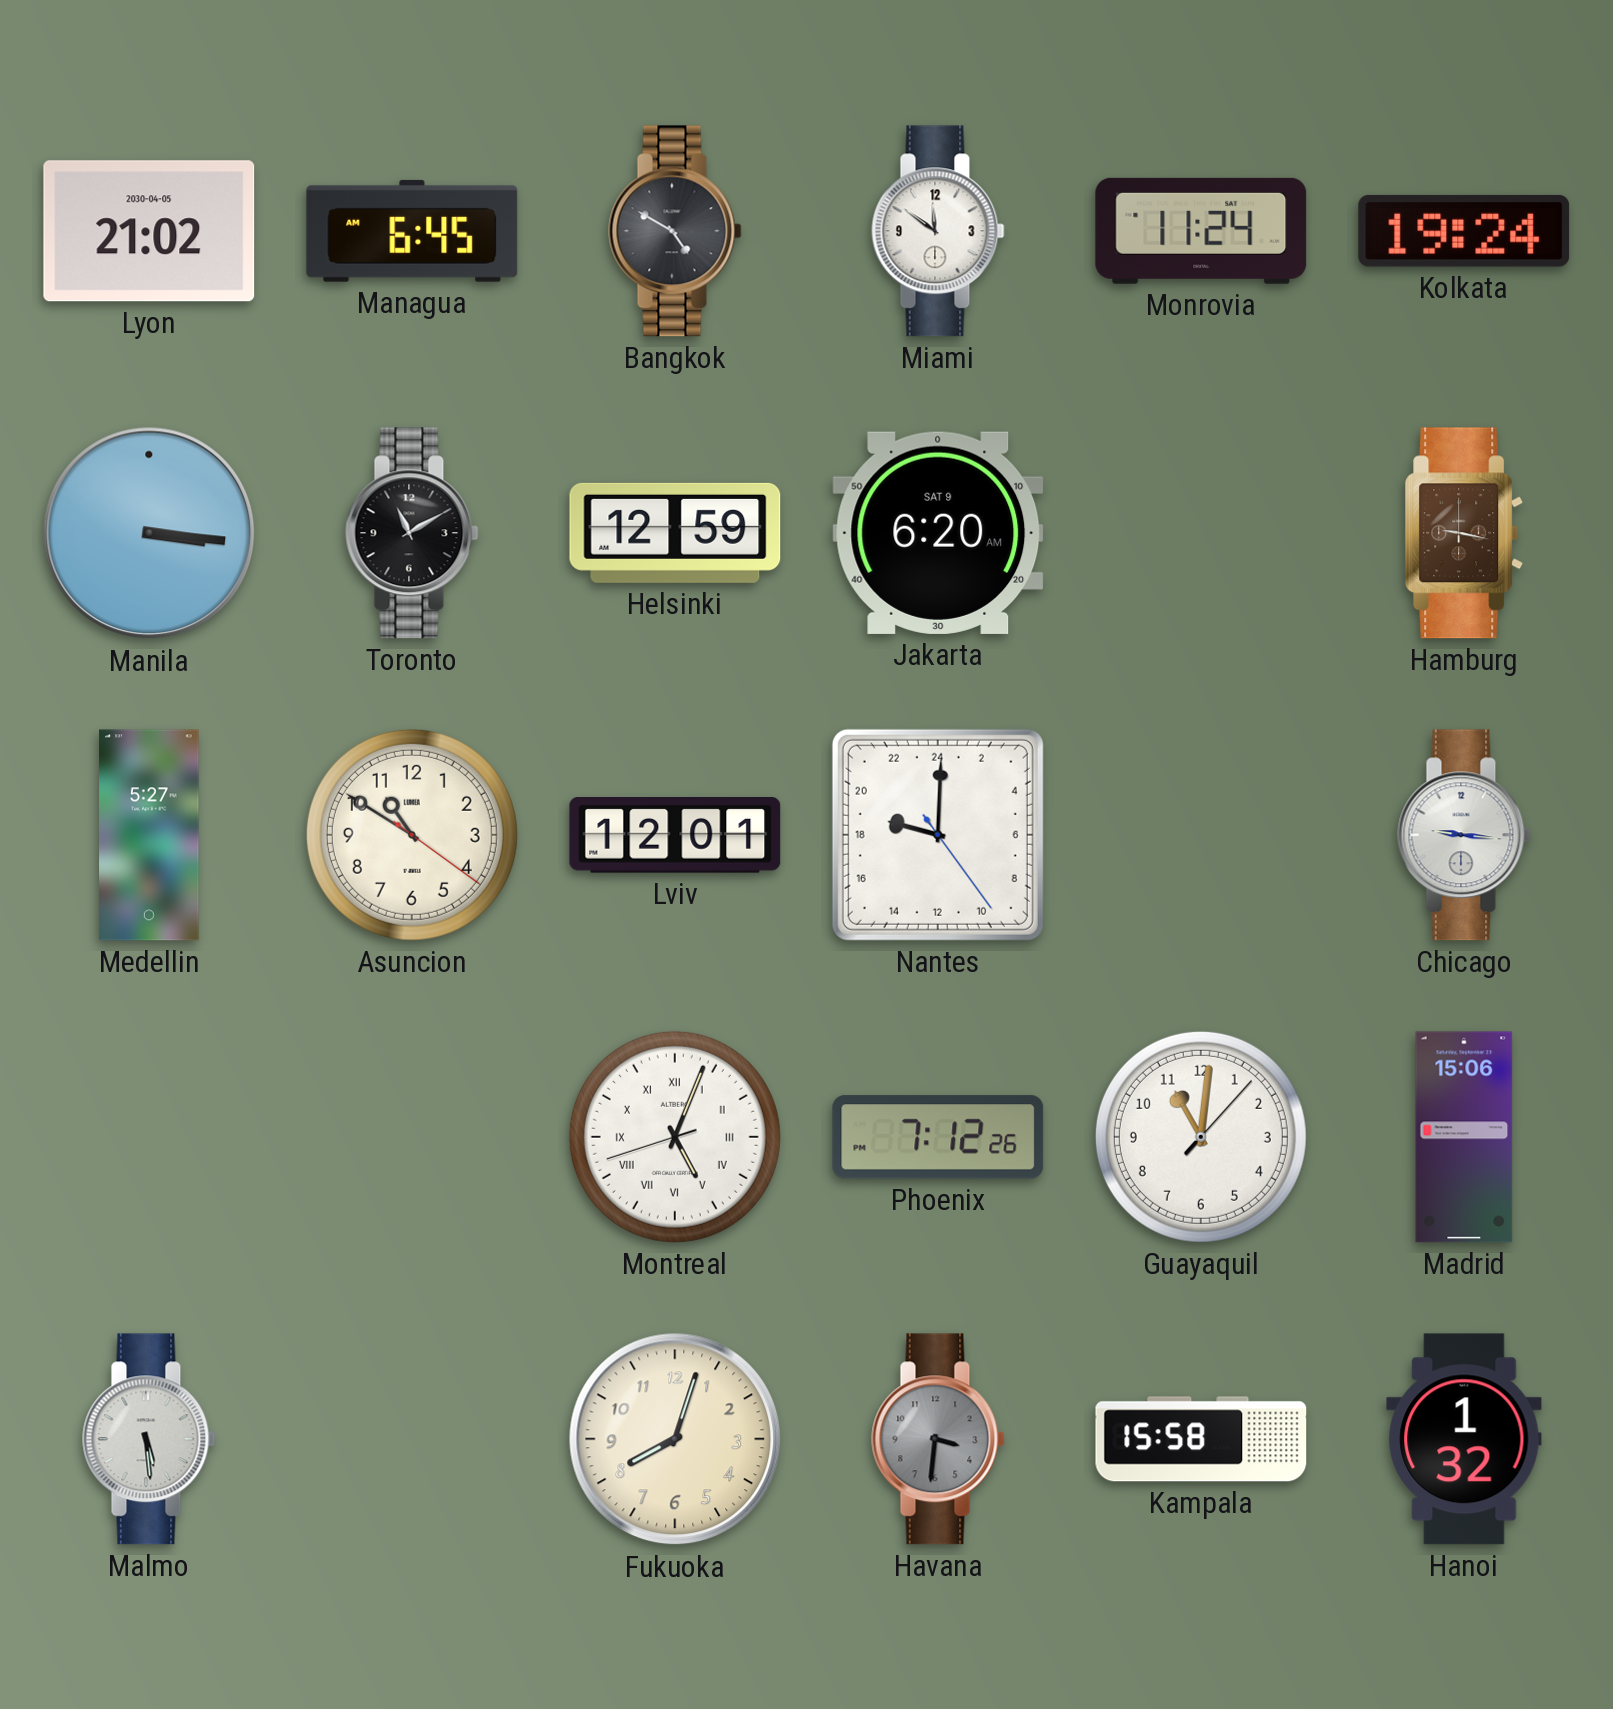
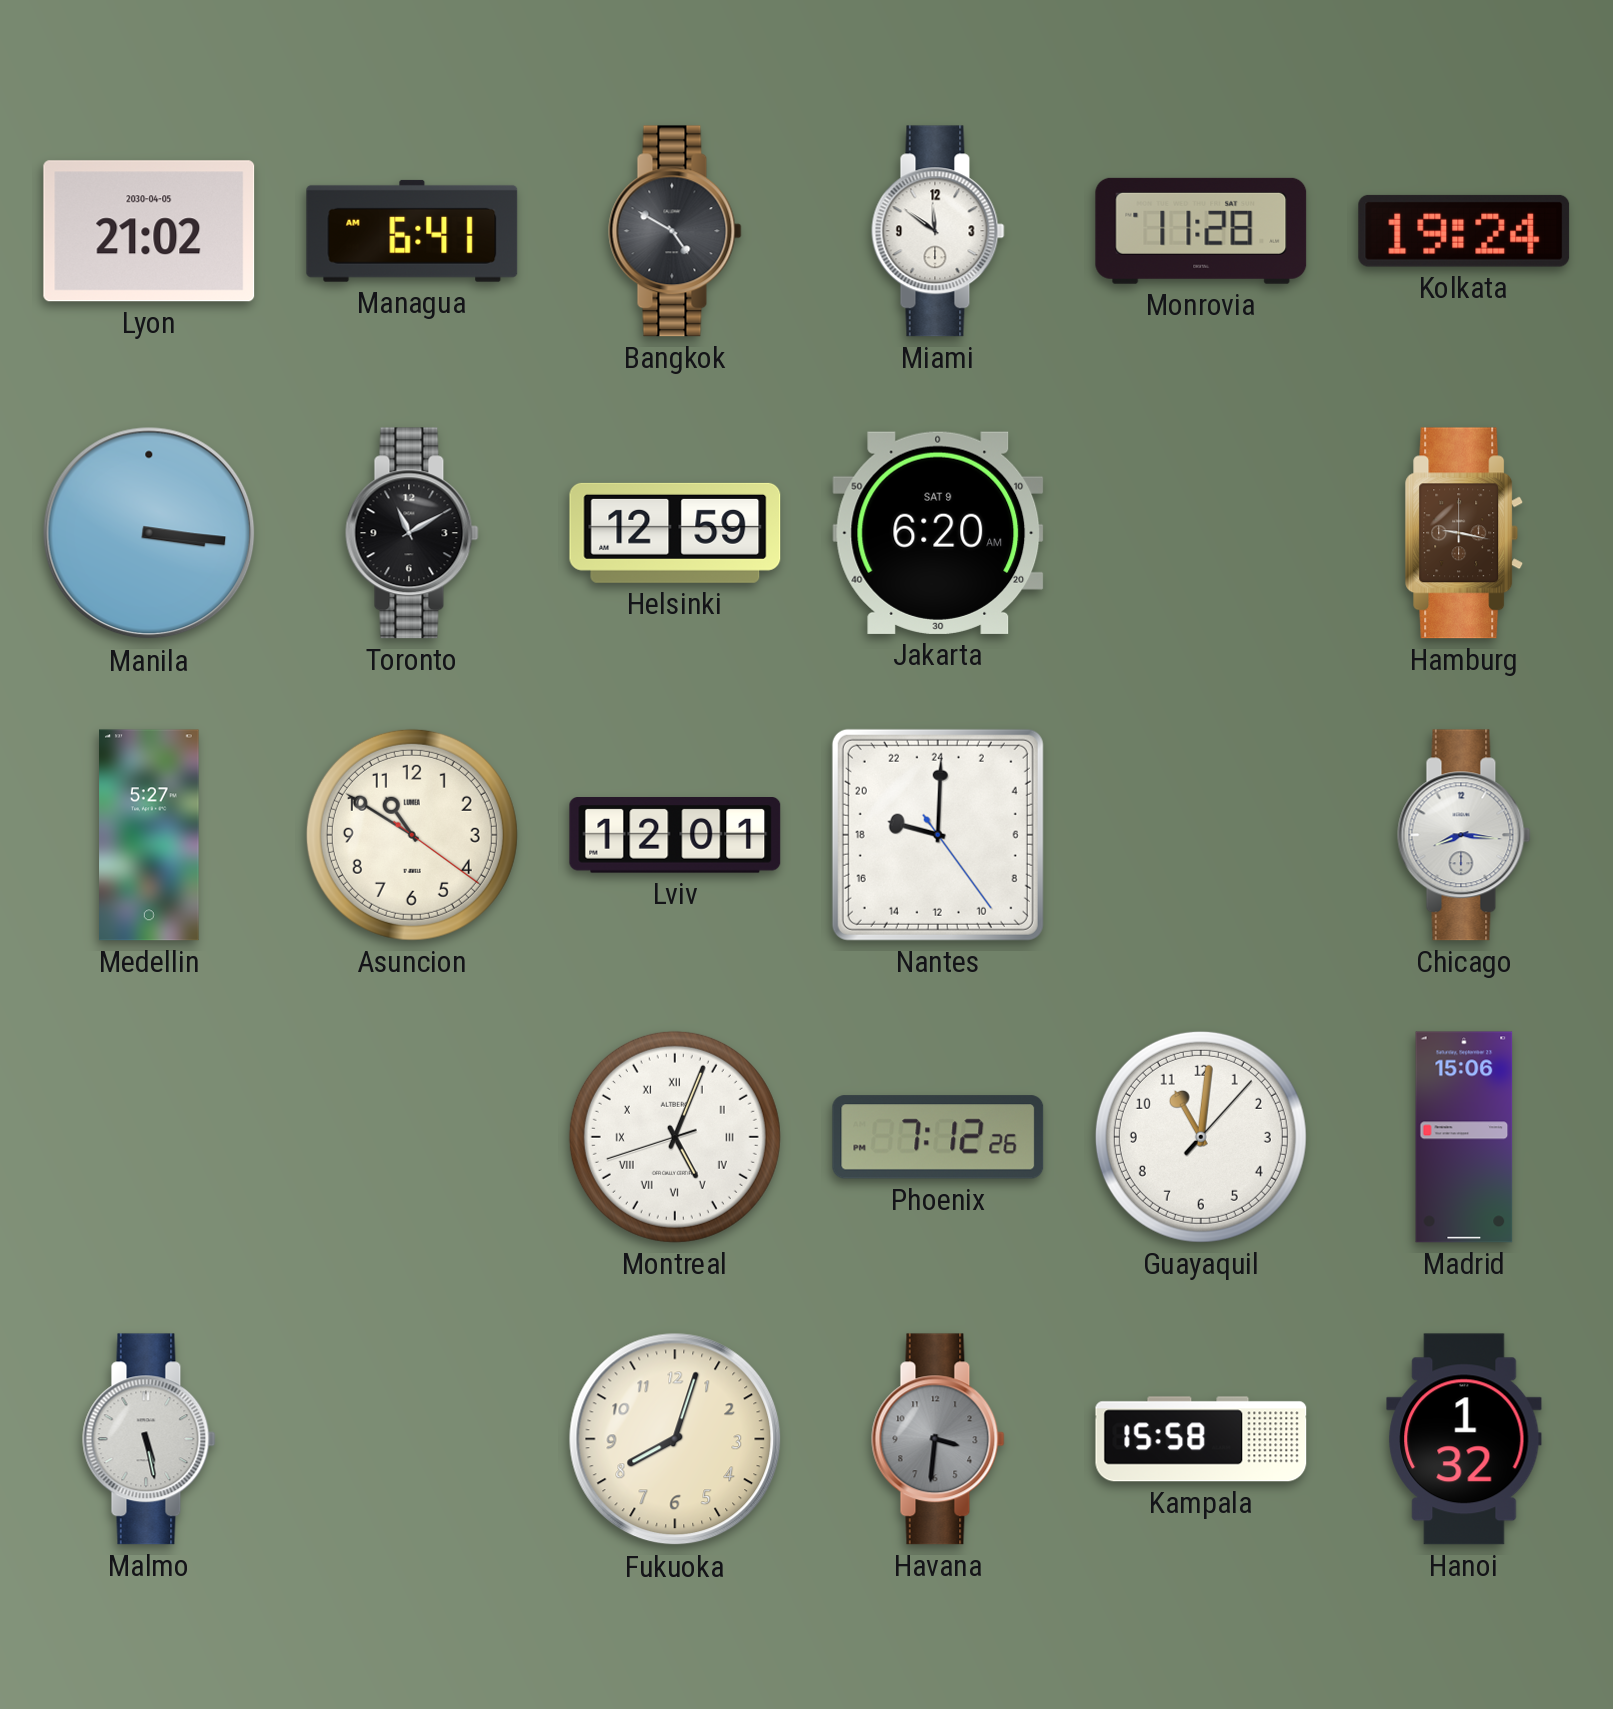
Managua: 6:45 -> 6:41
Monrovia: 11:24 -> 11:28
Chicago: 9:16 -> 8:16
Malmo: 5:29 -> 5:28
